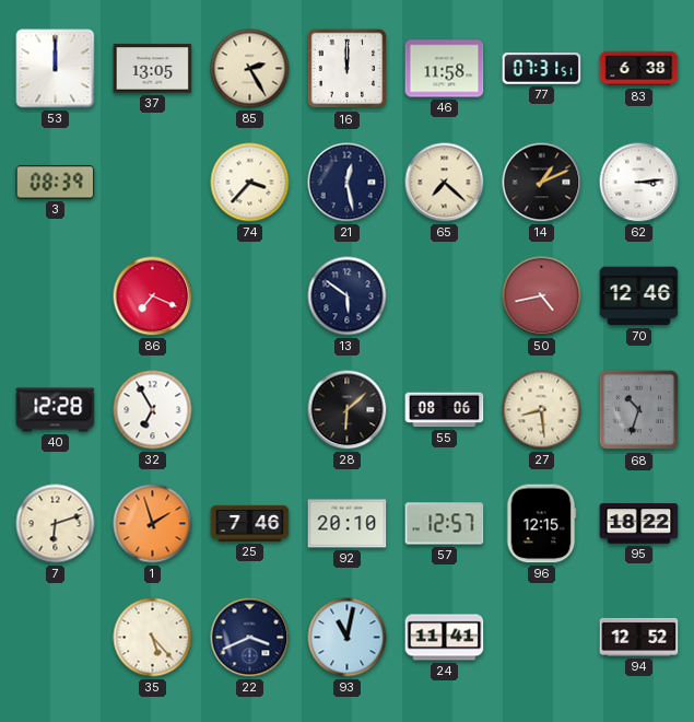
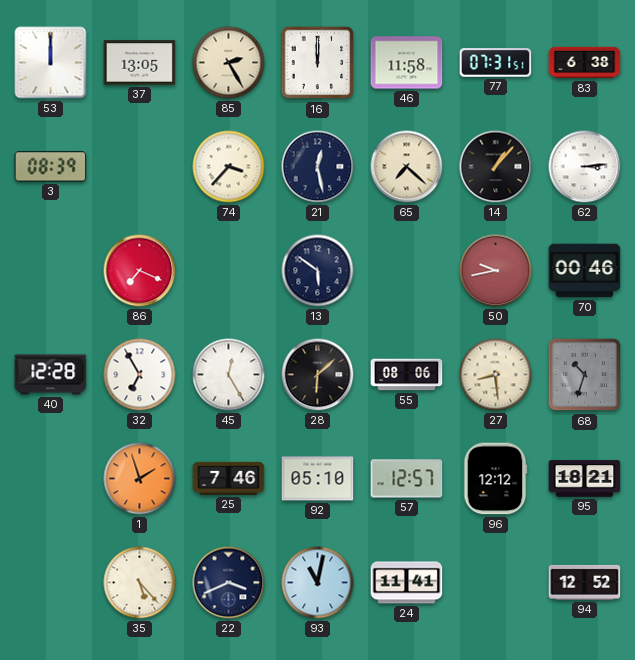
14: 1:11 -> 1:07
50: 4:43 -> 9:43
70: 12:46 -> 00:46
45: none -> 12:25
7: 6:12 -> none
92: 20:10 -> 05:10
96: 12:15 -> 12:12
95: 18:22 -> 18:21
